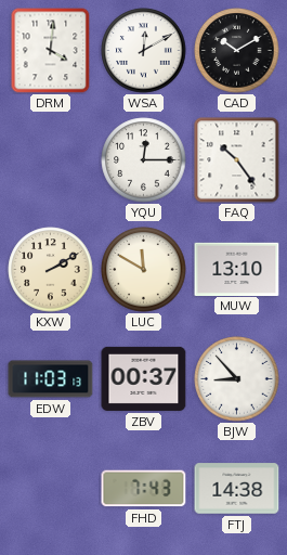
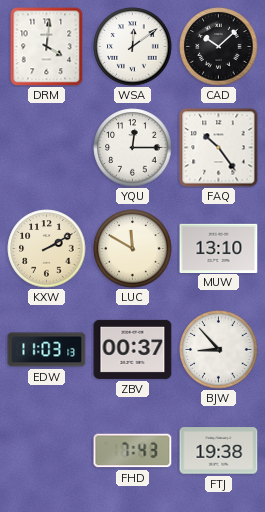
WSA: 12:10 -> 12:09
CAD: 10:10 -> 10:08
FTJ: 14:38 -> 19:38
